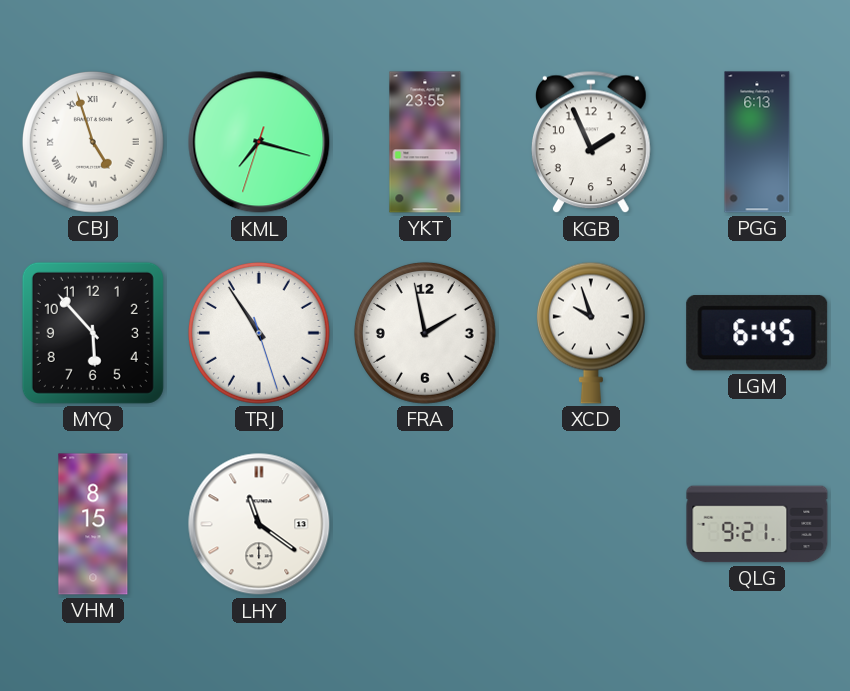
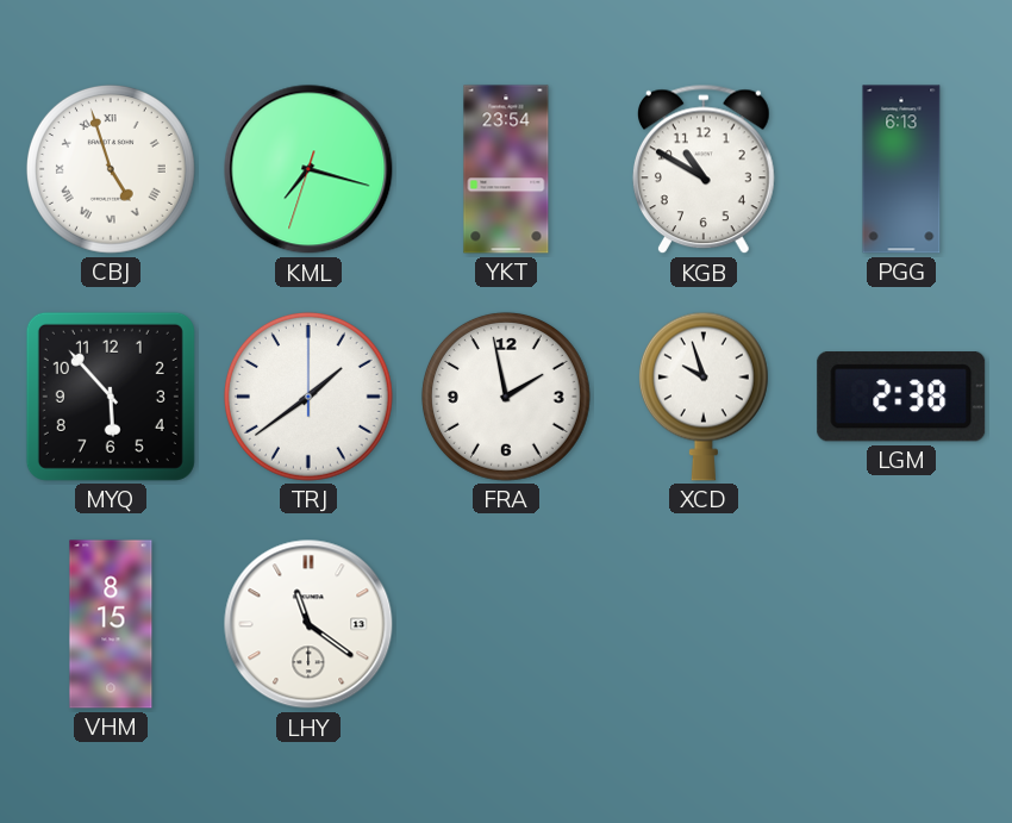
YKT: 23:55 -> 23:54
KGB: 1:56 -> 10:50
TRJ: 10:54 -> 1:39
LGM: 6:45 -> 2:38
QLG: 9:21 -> none
